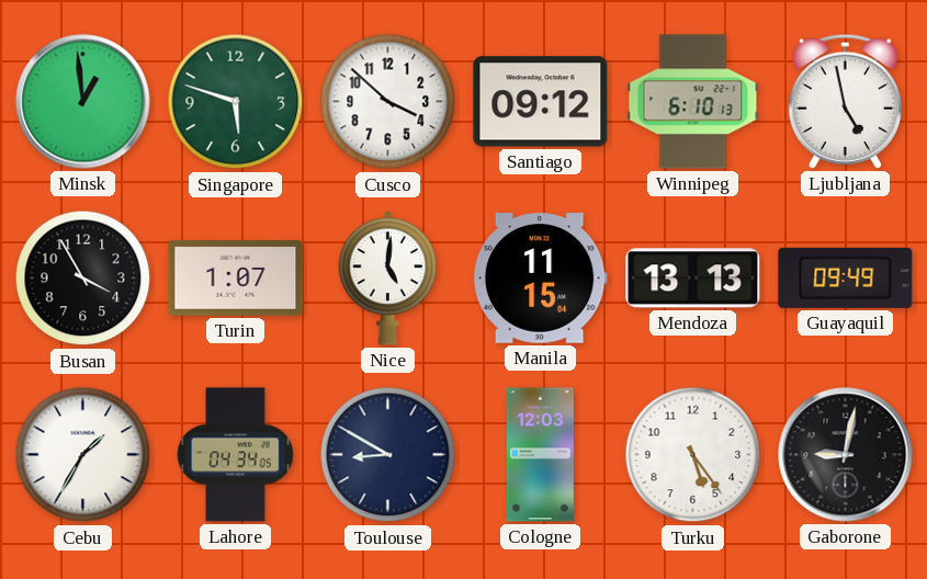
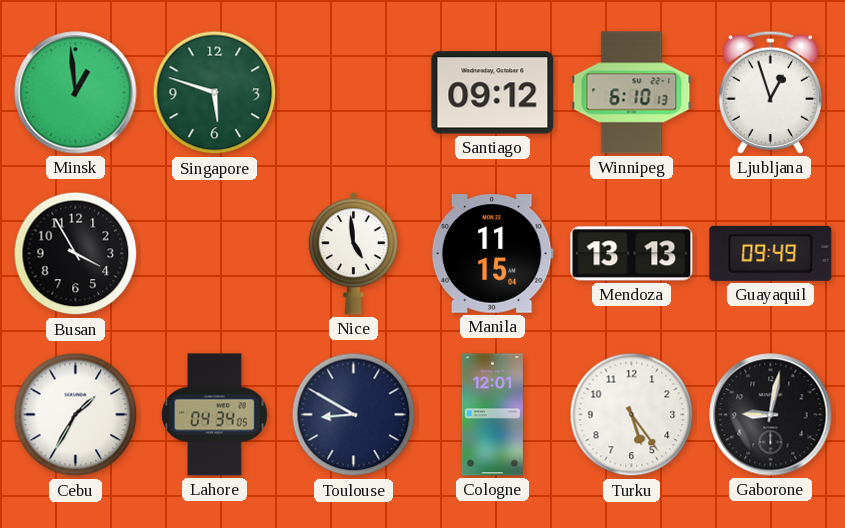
Cusco: 3:52 -> none
Ljubljana: 4:58 -> 12:57
Turin: 1:07 -> none
Nice: 5:01 -> 4:59
Cologne: 12:03 -> 12:01
